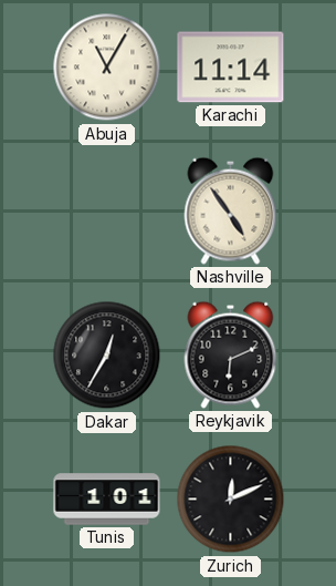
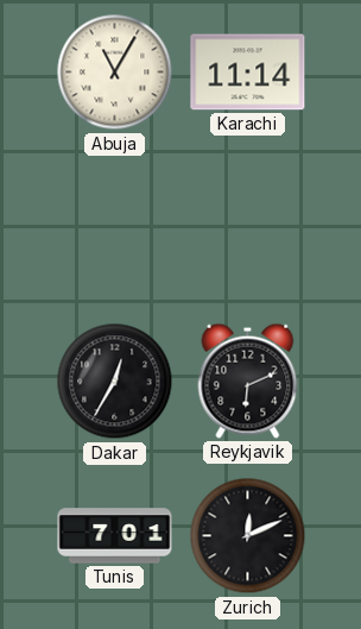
Nashville: 4:54 -> none
Tunis: 1:01 -> 7:01
